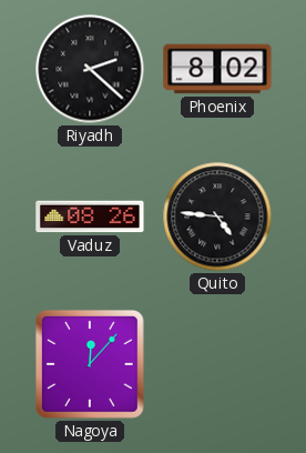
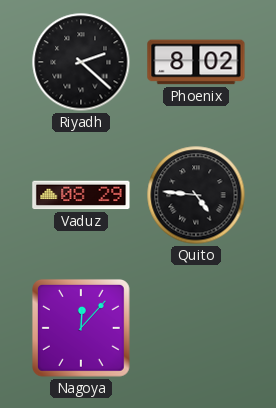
Vaduz: 08:26 -> 08:29
